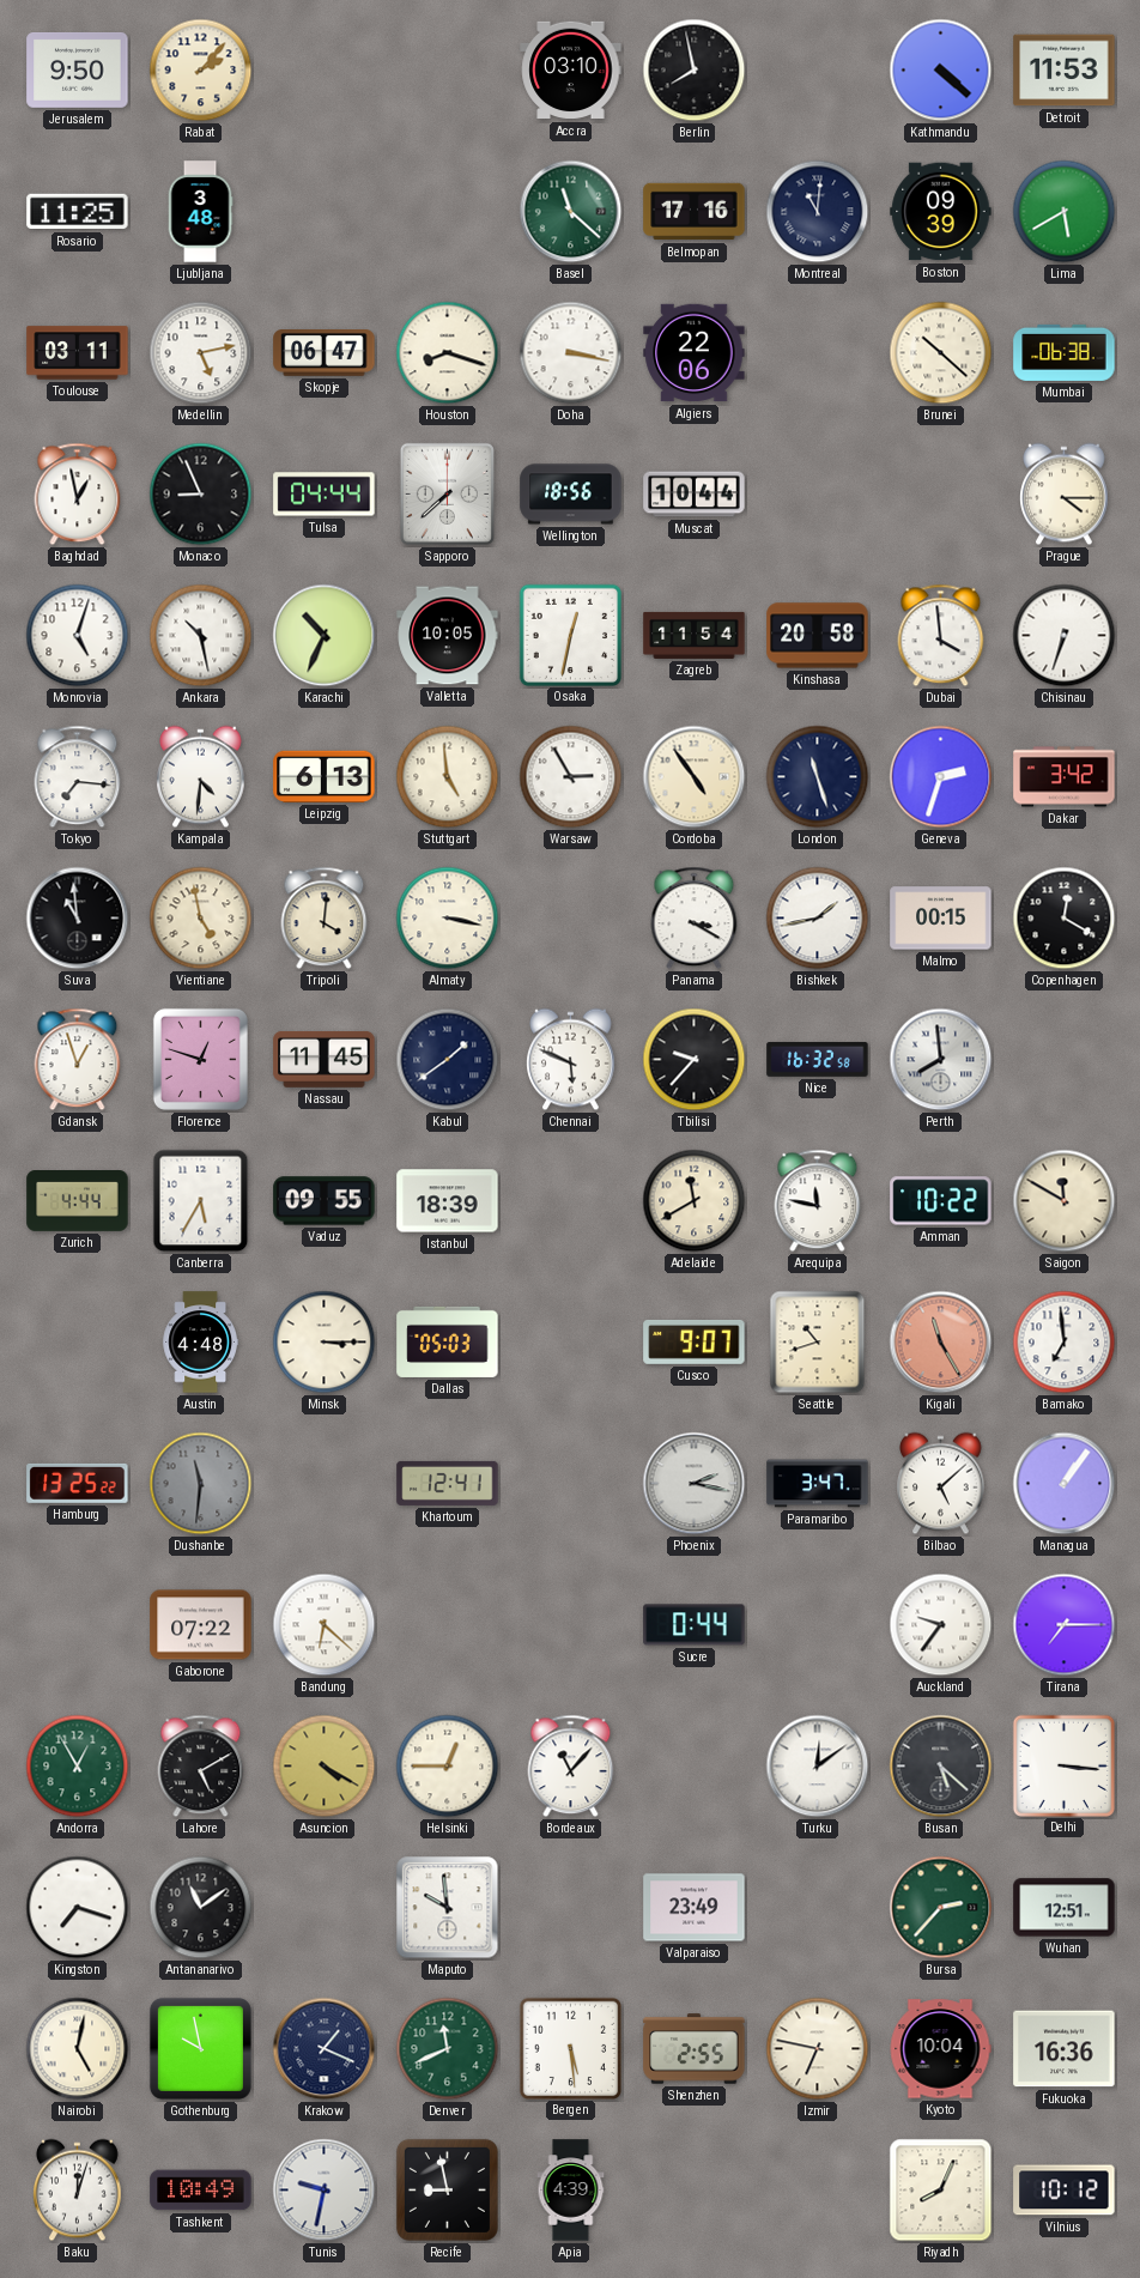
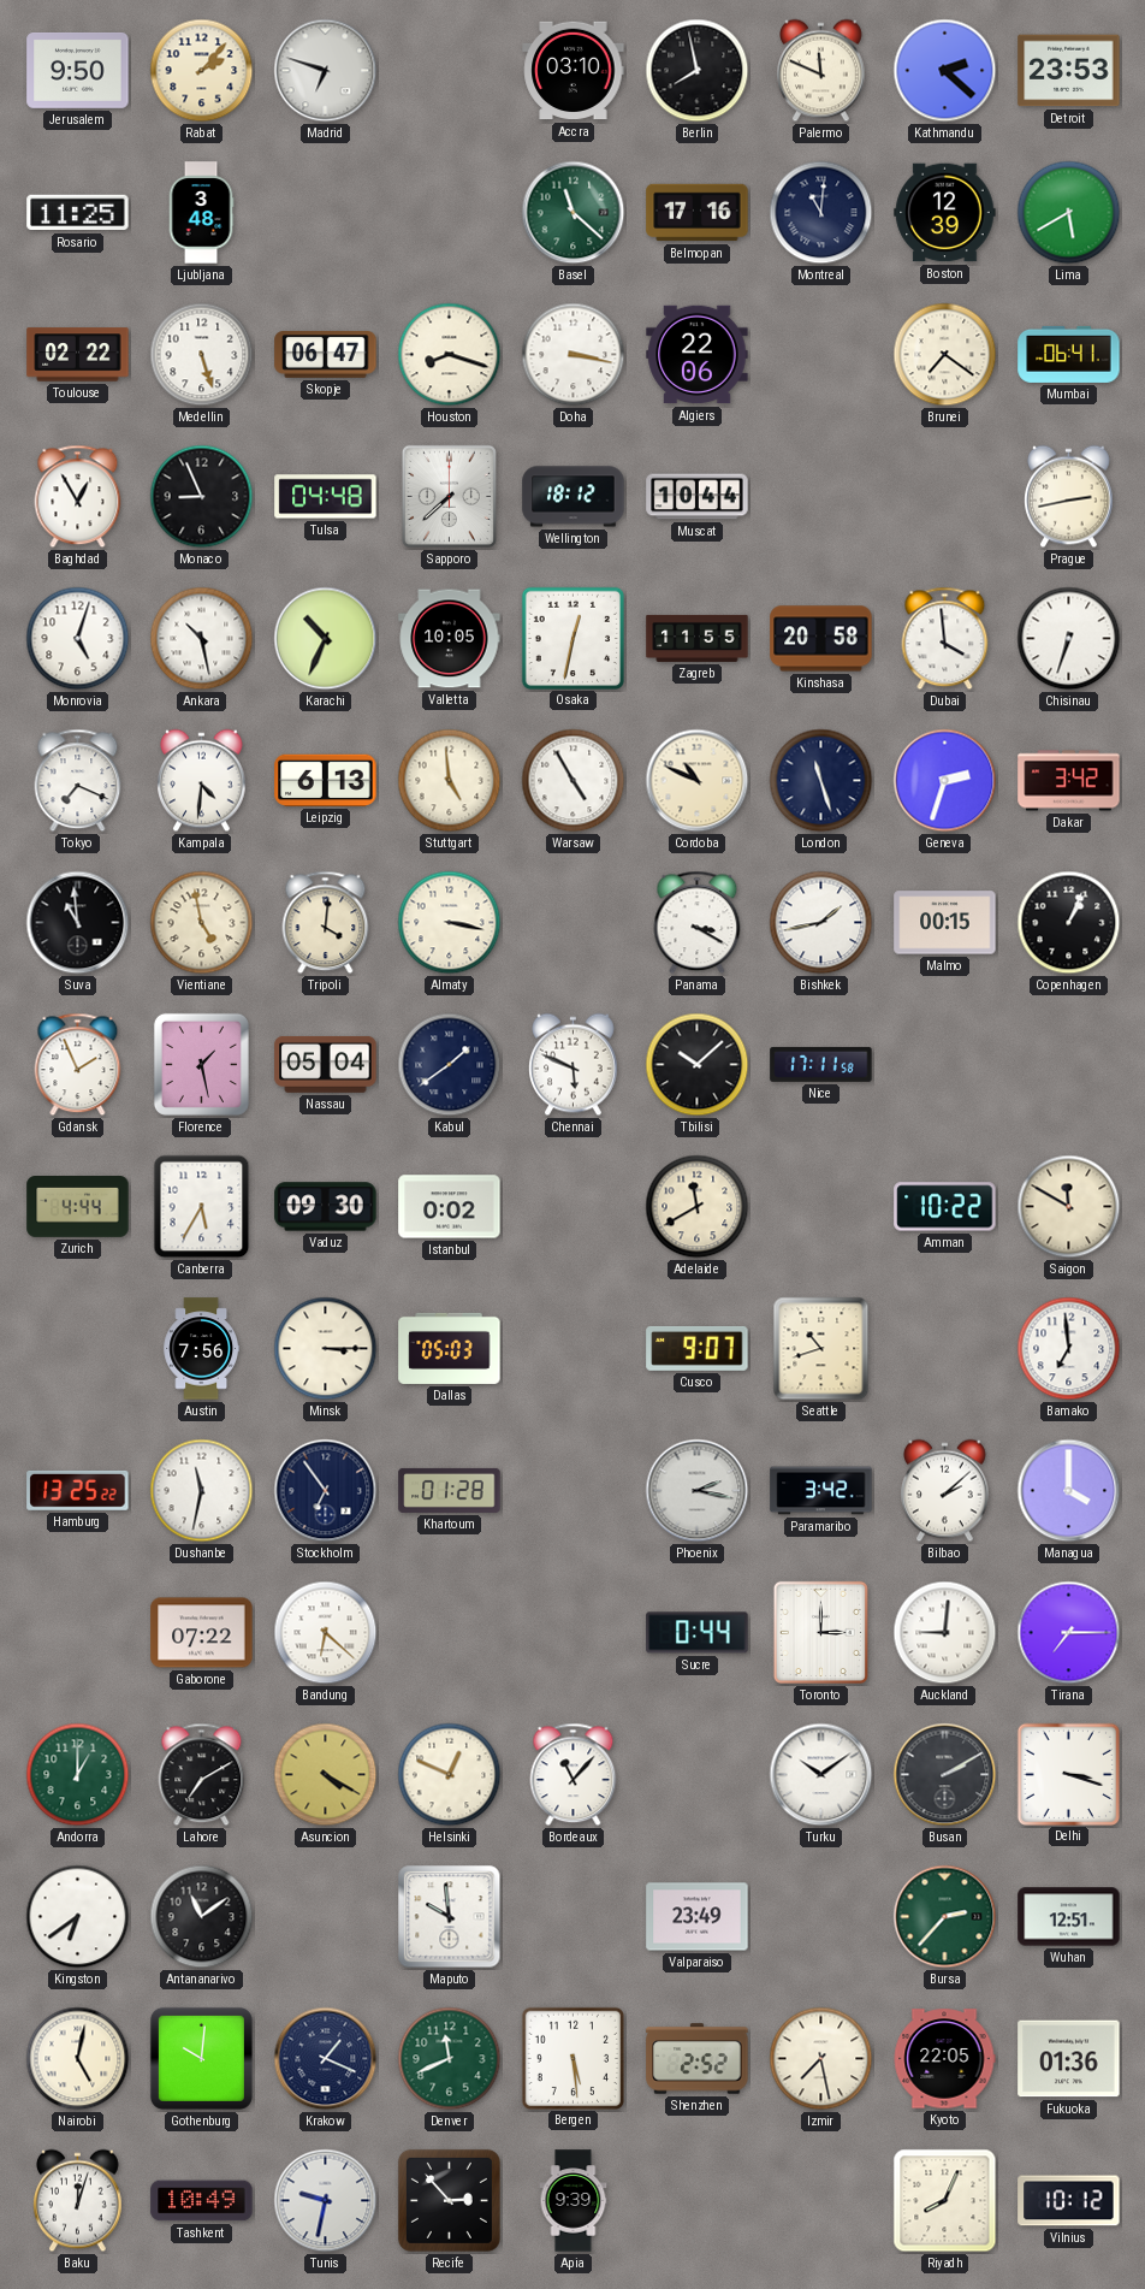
Madrid: none -> 6:48
Palermo: none -> 11:49
Kathmandu: 4:22 -> 2:22
Detroit: 11:53 -> 23:53
Boston: 09:39 -> 12:39
Toulouse: 03:11 -> 02:22
Medellin: 5:13 -> 5:27
Brunei: 10:22 -> 7:21
Mumbai: 06:38 -> 06:41
Baghdad: 12:58 -> 12:55
Tulsa: 04:44 -> 04:48
Wellington: 18:56 -> 18:12
Prague: 4:15 -> 2:43
Zagreb: 11:54 -> 11:55
Tokyo: 7:16 -> 7:19
Warsaw: 2:55 -> 4:55
Cordoba: 4:54 -> 10:49
Copenhagen: 12:20 -> 1:04
Gdansk: 12:57 -> 1:56
Florence: 12:48 -> 1:28
Nassau: 11:45 -> 05:04
Tbilisi: 9:37 -> 10:08
Nice: 16:32 -> 17:11
Perth: 7:59 -> none
Vaduz: 09:55 -> 09:30
Istanbul: 18:39 -> 0:02
Arequipa: 11:47 -> none
Austin: 4:48 -> 7:56
Kigali: 11:25 -> none
Dushanbe: 11:31 -> 11:32
Dushanbe dial: grey -> white
Stockholm: none -> 6:54
Khartoum: 12:41 -> 01:28
Paramaribo: 3:47 -> 3:42
Bilbao: 5:08 -> 2:08
Managua: 1:06 -> 4:00
Toronto: none -> 3:00
Auckland: 9:36 -> 9:01
Andorra: 12:55 -> 1:00
Lahore: 5:10 -> 7:10
Helsinki: 12:45 -> 12:49
Turku: 12:09 -> 10:09
Busan: 5:22 -> 2:10
Delhi: 3:16 -> 3:18
Kingston: 7:18 -> 6:39
Gothenburg: 9:58 -> 10:01
Shenzhen: 2:55 -> 2:52
Izmir: 6:47 -> 7:28
Kyoto: 10:04 -> 22:05
Fukuoka: 16:36 -> 01:36
Recife: 8:58 -> 2:53
Apia: 4:39 -> 9:39
